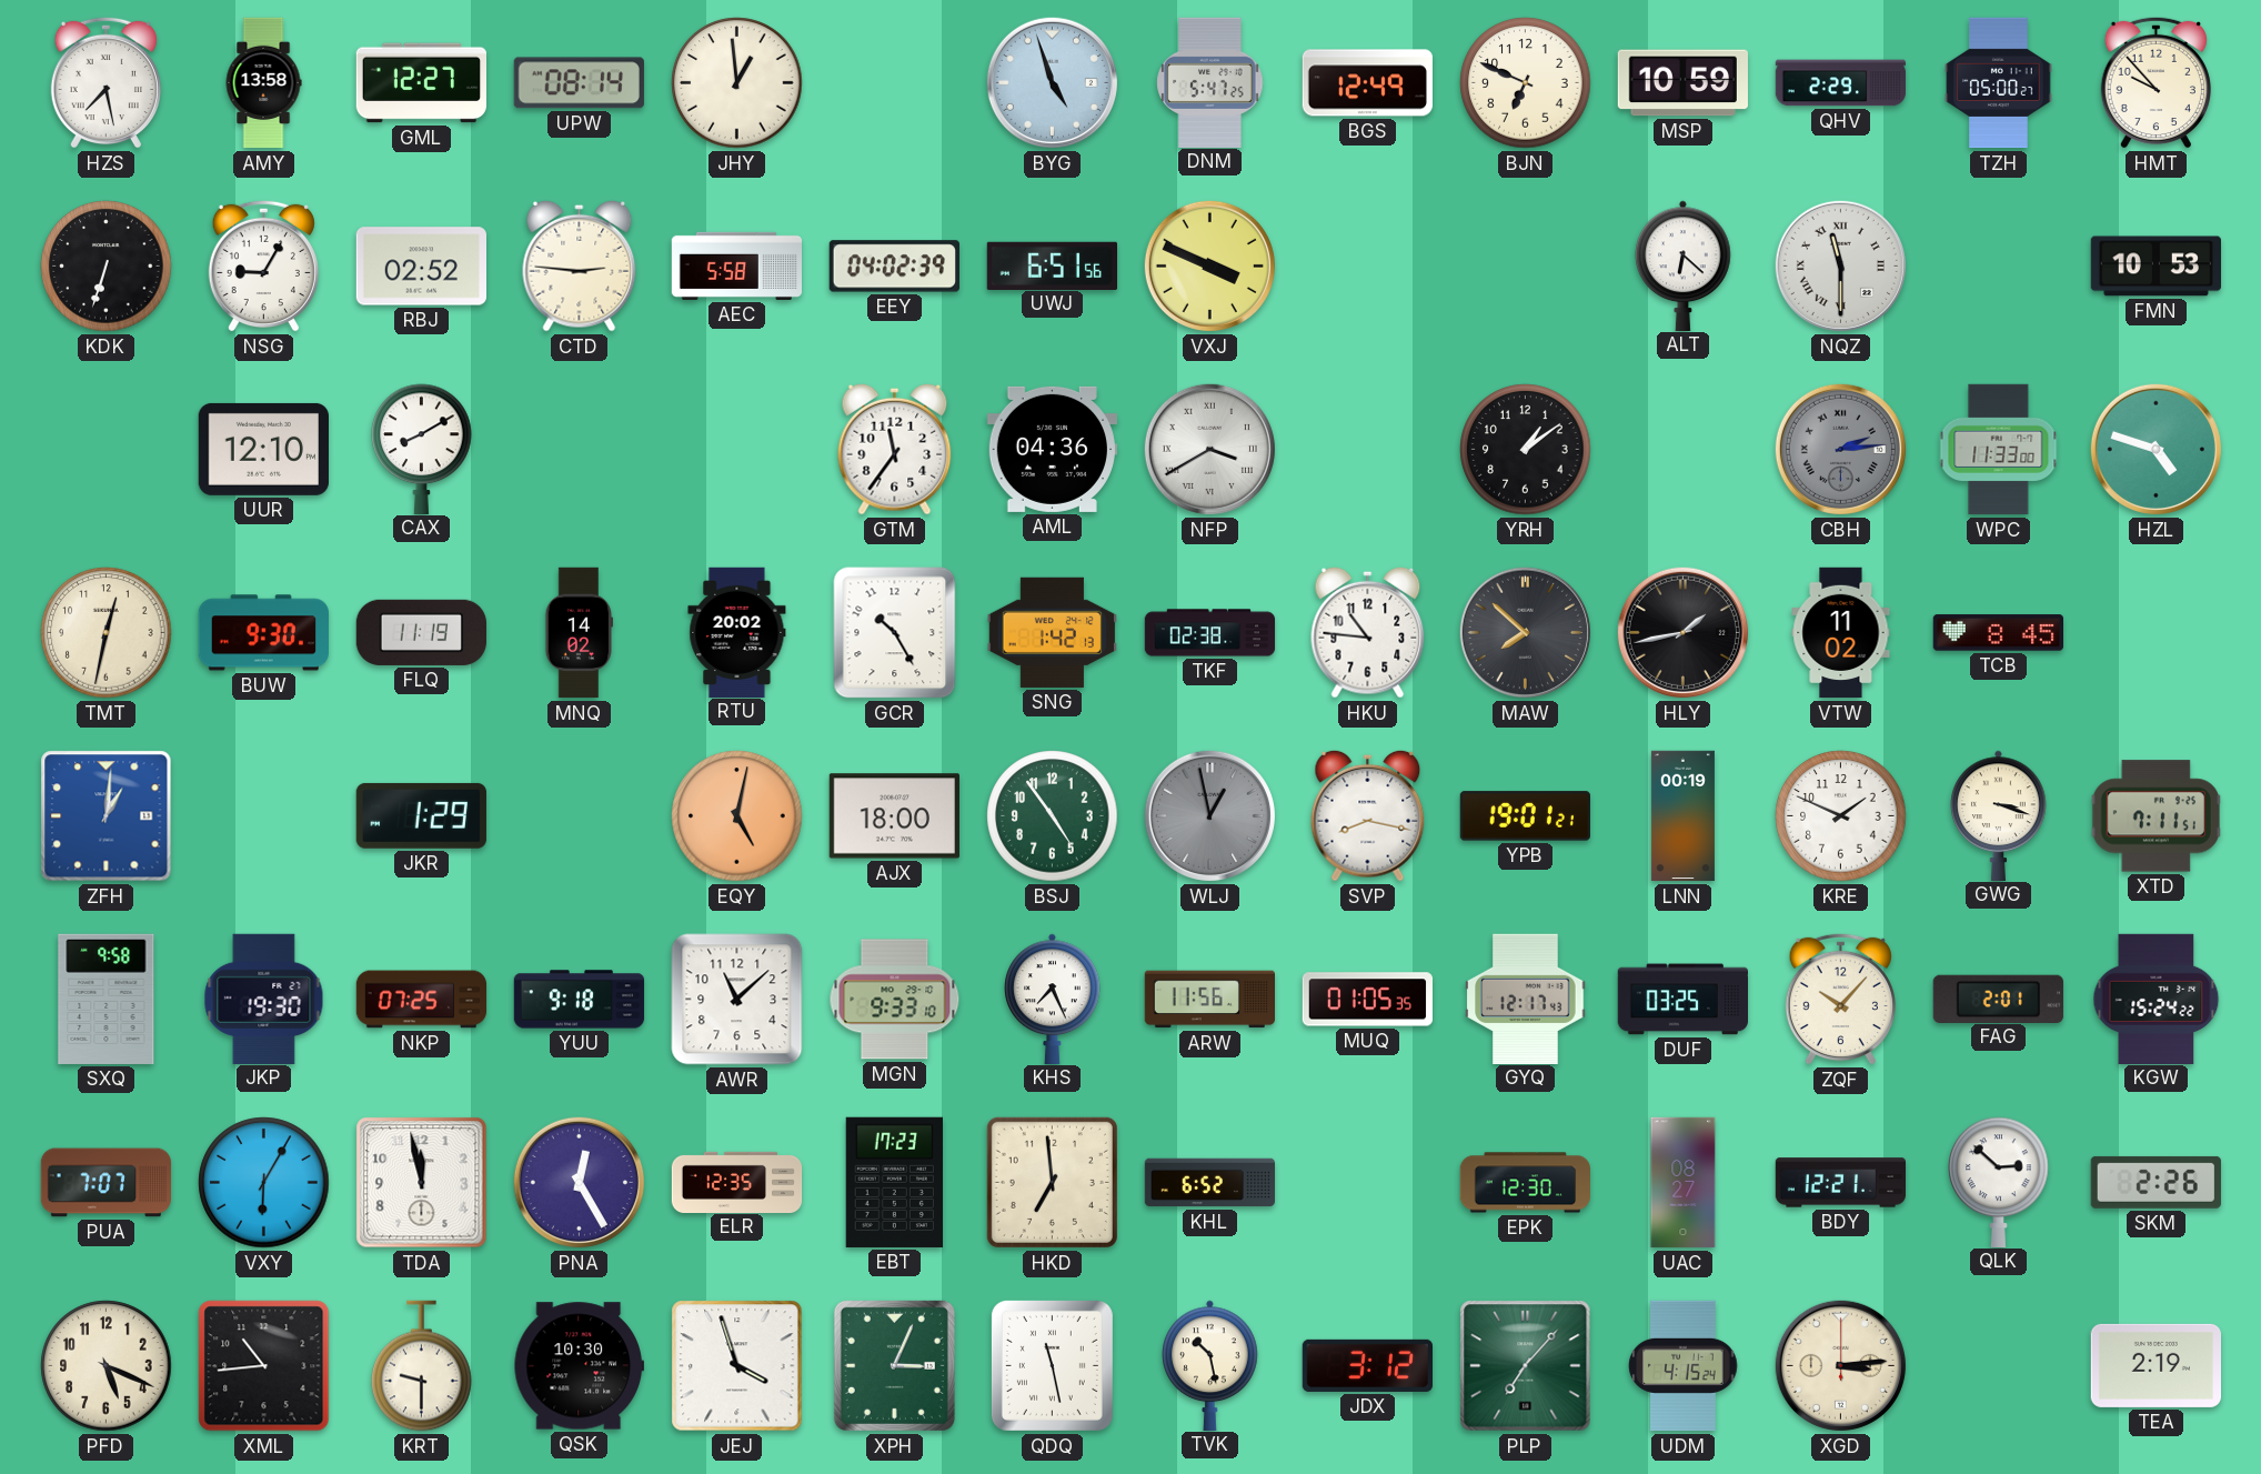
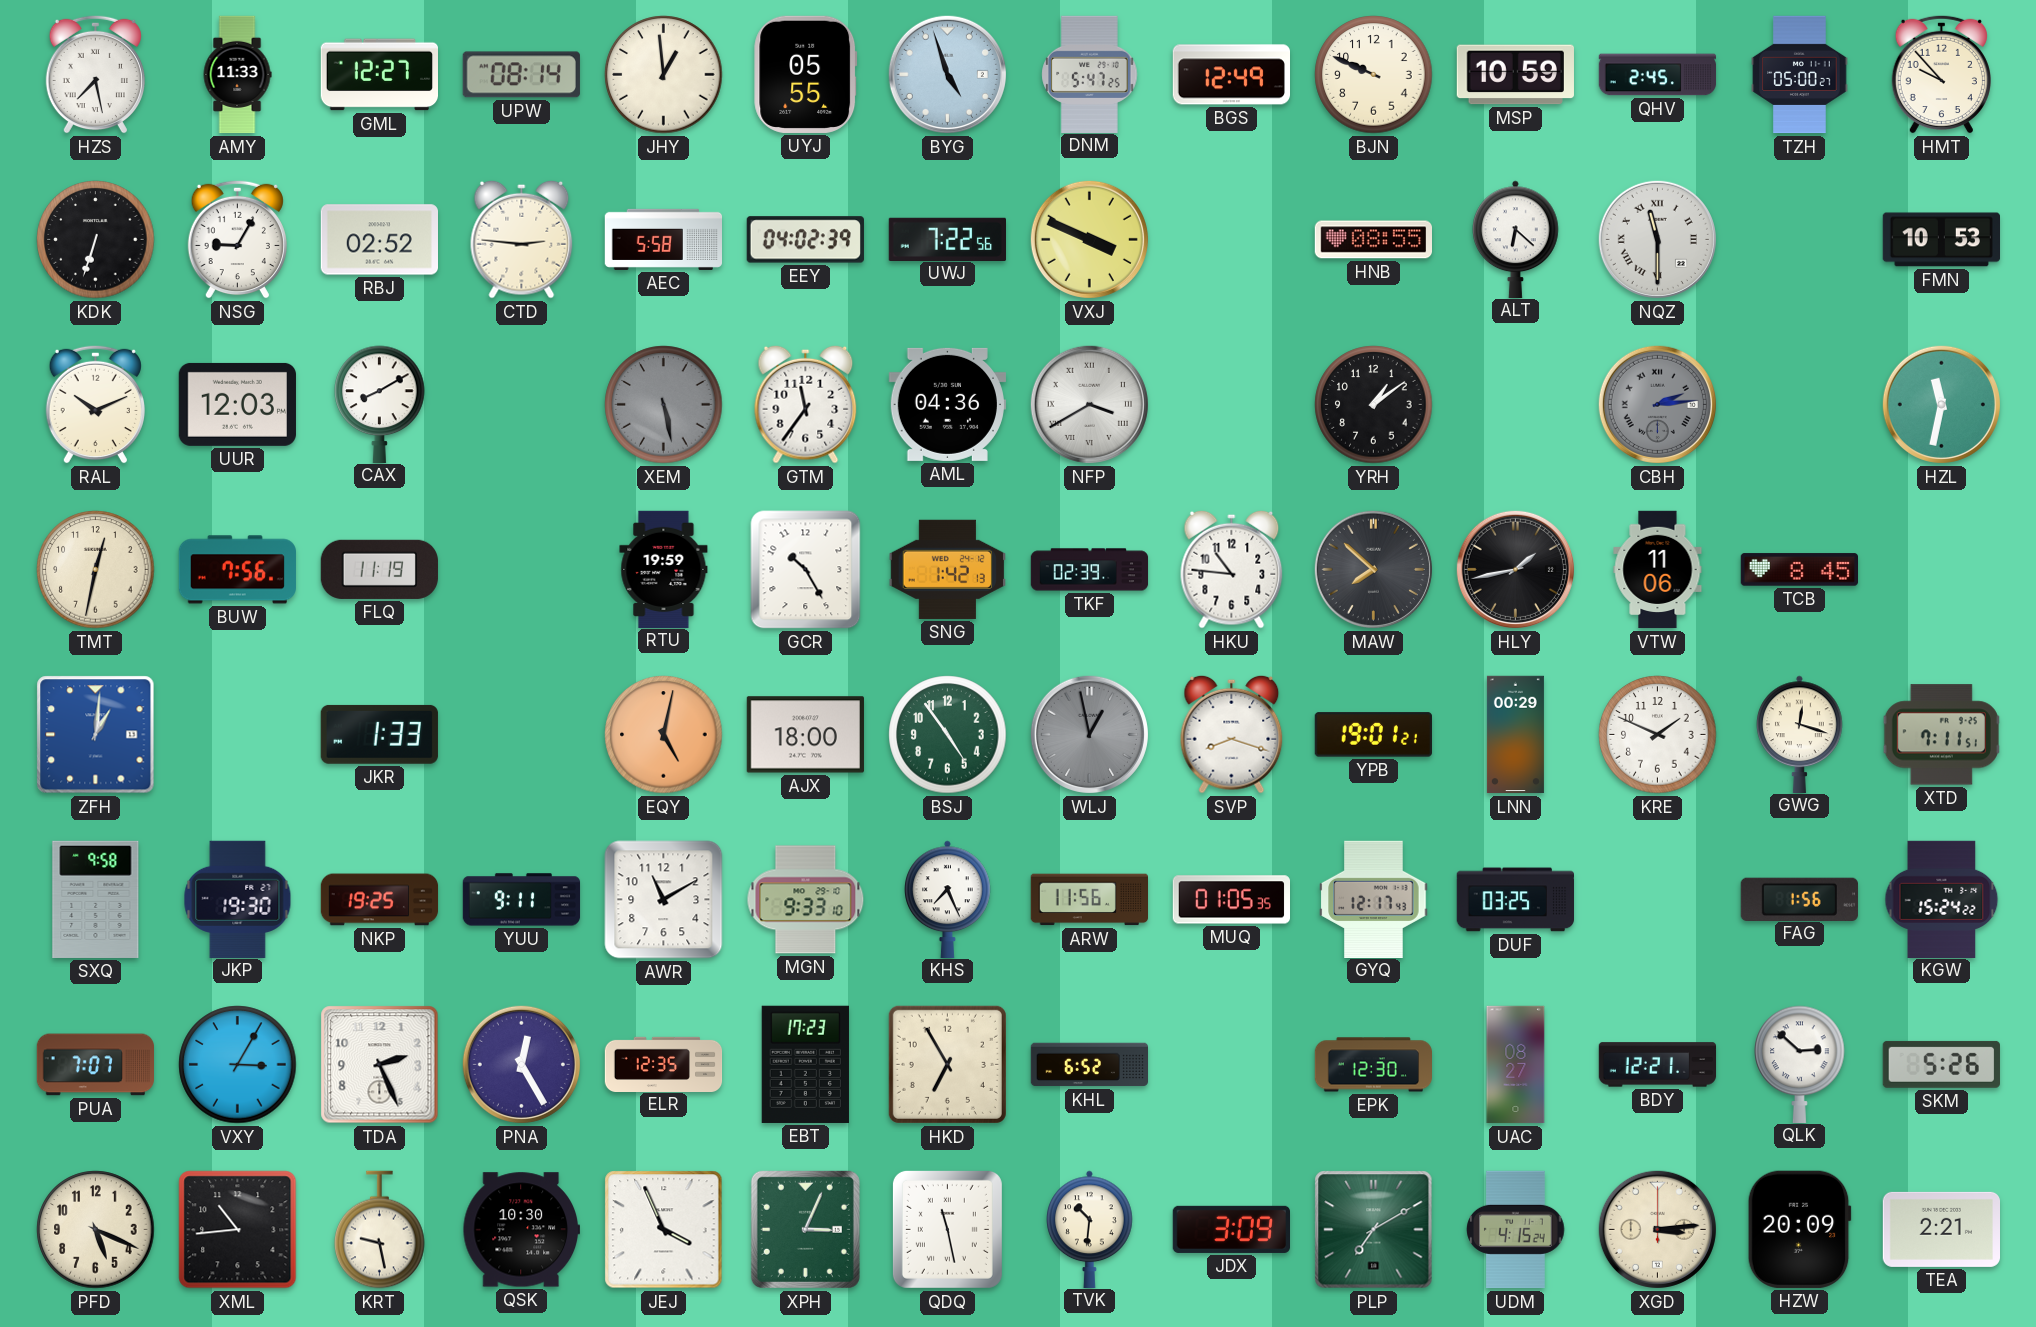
AMY: 13:58 -> 11:33
UYJ: none -> 05:55
BJN: 6:49 -> 9:49
QHV: 2:29 -> 2:45
UWJ: 6:51 -> 7:22
HNB: none -> 08:55
RAL: none -> 10:11
UUR: 12:10 -> 12:03
XEM: none -> 5:28
WPC: 11:33 -> none
HZL: 4:48 -> 11:32
BUW: 9:30 -> 7:56
MNQ: 14:02 -> none
RTU: 20:02 -> 19:59
TKF: 02:38 -> 02:39
VTW: 11:02 -> 11:06
JKR: 1:29 -> 1:33
SVP: 8:17 -> 8:18
LNN: 00:19 -> 00:29
GWG: 3:18 -> 12:18
NKP: 07:25 -> 19:25
YUU: 9:18 -> 9:11
AWR: 11:08 -> 11:10
ZQF: 10:07 -> none
FAG: 2:01 -> 1:56
VXY: 6:05 -> 3:05
TDA: 11:58 -> 2:26
HKD: 6:59 -> 6:55
SKM: 2:26 -> 5:26
KRT: 9:30 -> 9:28
JEJ: 3:57 -> 3:56
TVK: 10:28 -> 10:31
JDX: 3:12 -> 3:09
PLP: 7:07 -> 7:10
HZW: none -> 20:09
TEA: 2:19 -> 2:21
